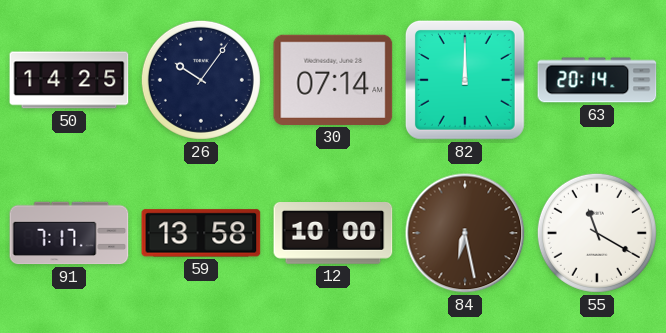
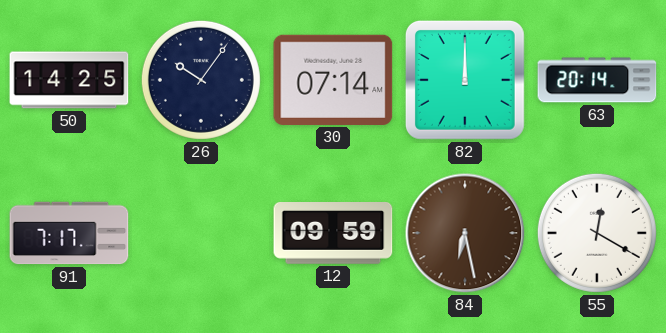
59: 13:58 -> none
12: 10:00 -> 09:59
55: 11:20 -> 12:20
